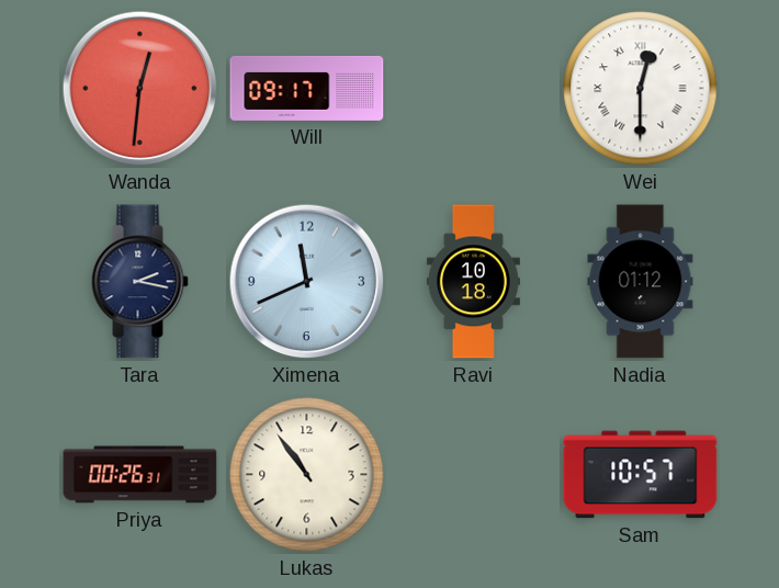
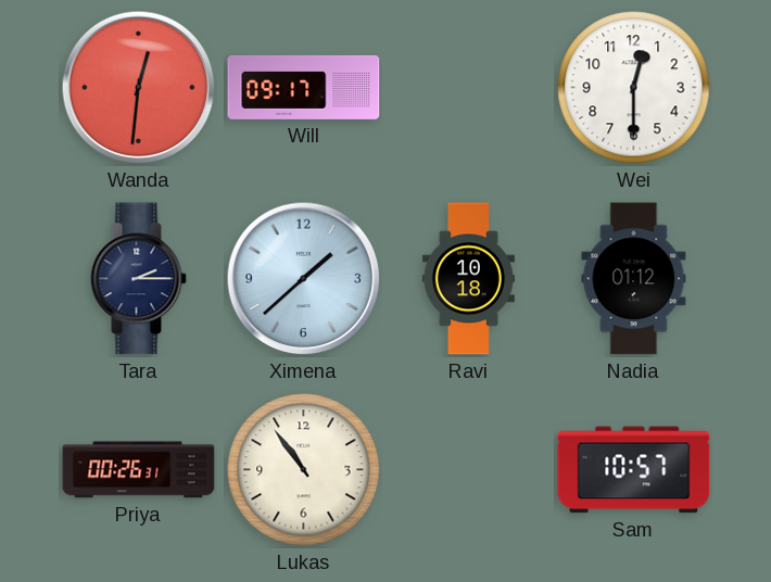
Wei numerals: Roman -> Arabic
Tara: 2:17 -> 2:15
Ximena: 11:41 -> 1:38
